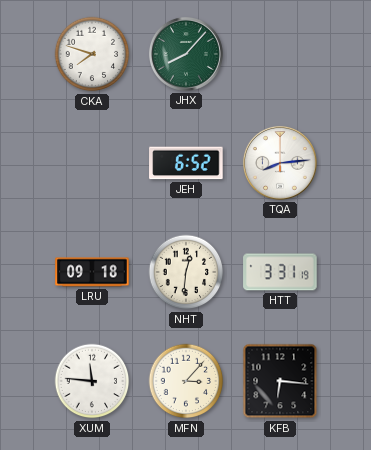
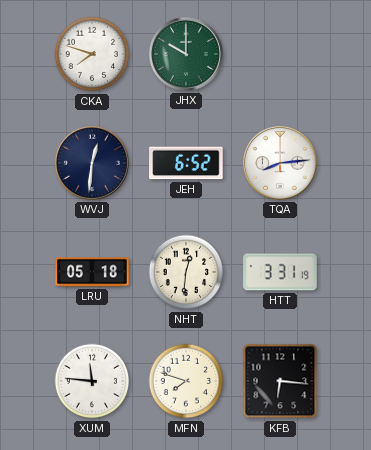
JHX: 8:07 -> 10:00
WVJ: none -> 12:31
LRU: 09:18 -> 05:18
MFN: 3:07 -> 7:48
